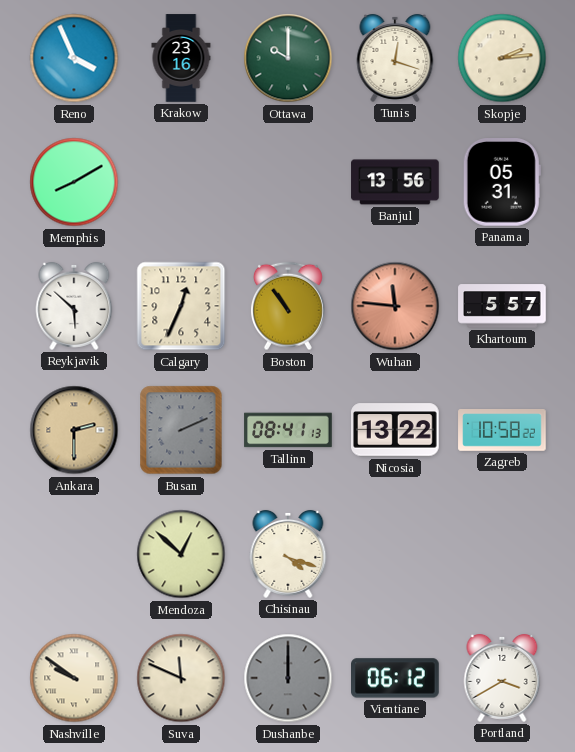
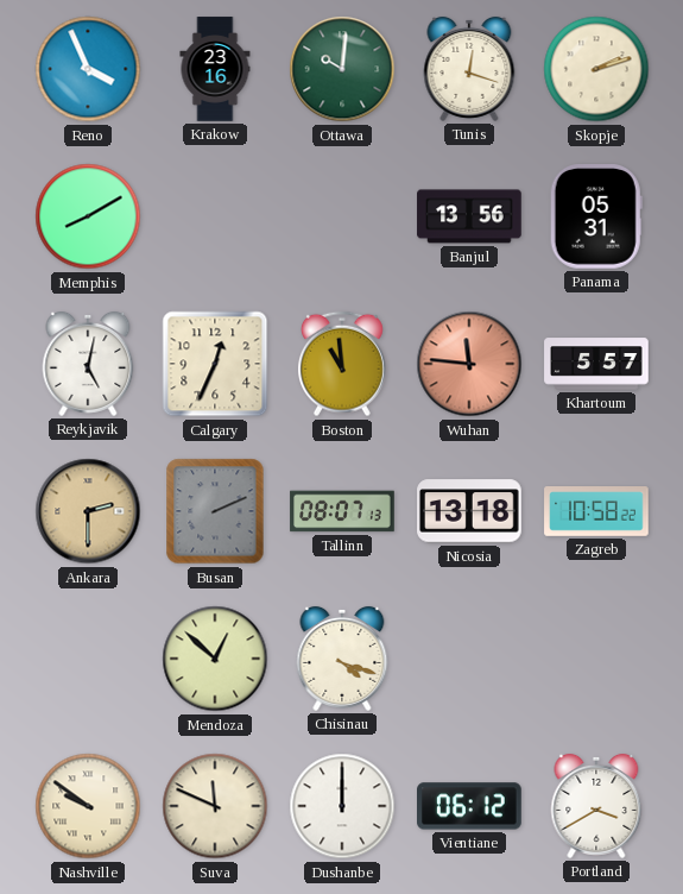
Ottawa: 10:00 -> 10:01
Skopje: 2:14 -> 2:12
Reykjavik: 5:52 -> 5:02
Boston: 10:54 -> 10:59
Tallinn: 08:41 -> 08:07
Nicosia: 13:22 -> 13:18
Dushanbe dial: grey -> white
